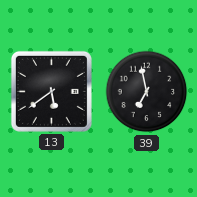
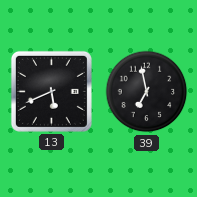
13: 5:39 -> 5:41
